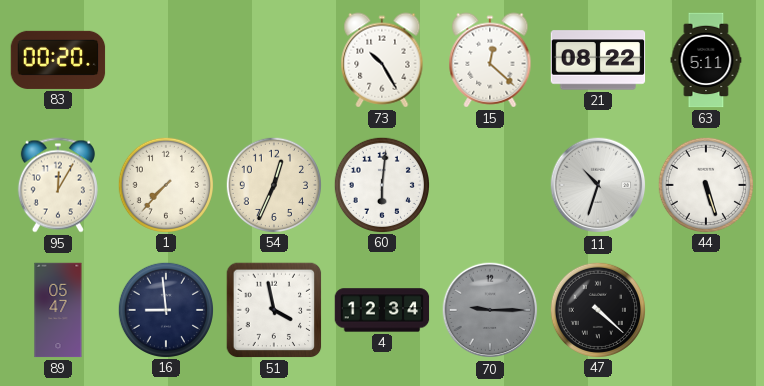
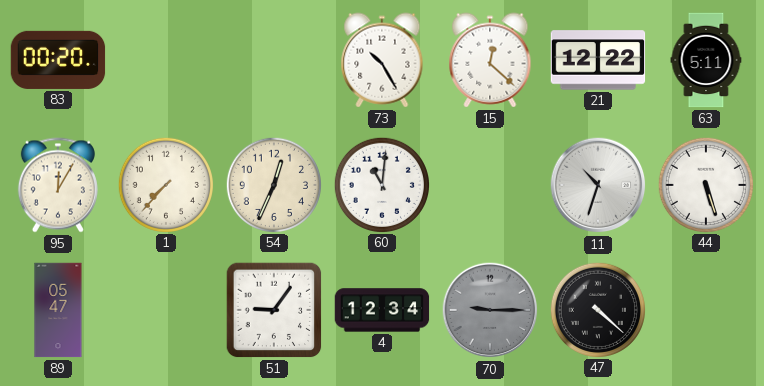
21: 08:22 -> 12:22
60: 6:01 -> 11:01
16: 8:59 -> none
51: 3:58 -> 9:06
